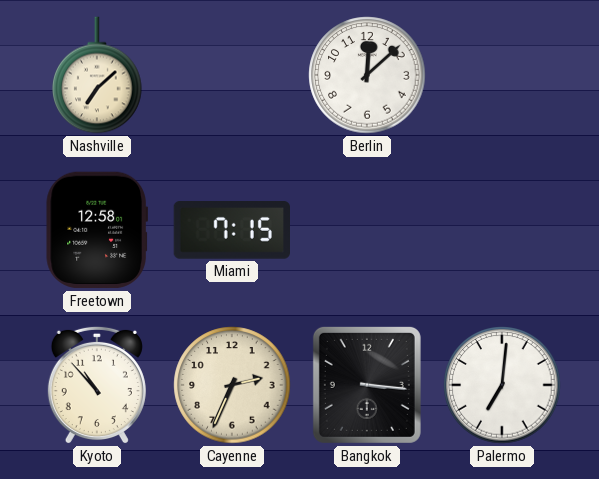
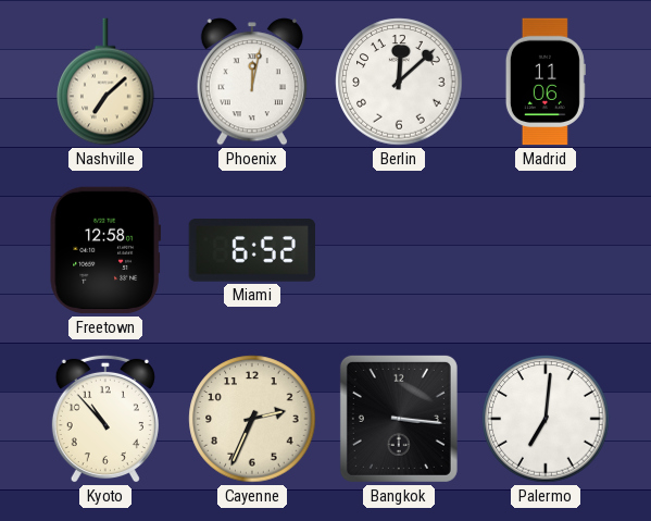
Phoenix: none -> 12:02
Madrid: none -> 11:06
Miami: 7:15 -> 6:52
